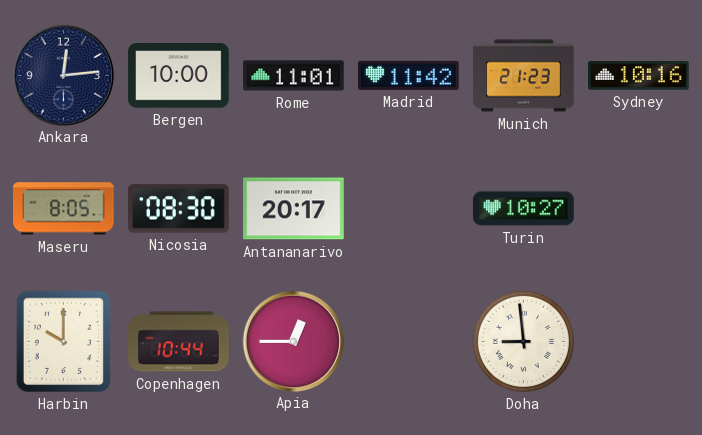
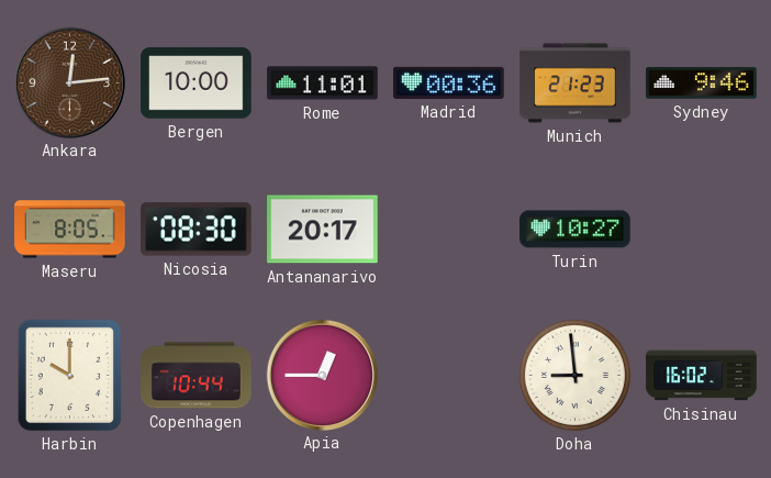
Ankara dial: navy -> brown
Madrid: 11:42 -> 00:36
Sydney: 10:16 -> 9:46
Chisinau: none -> 16:02
